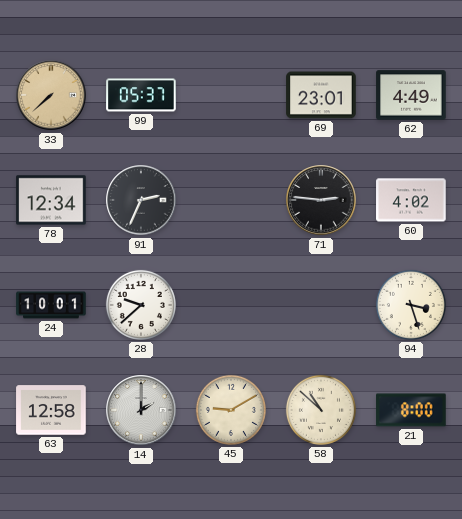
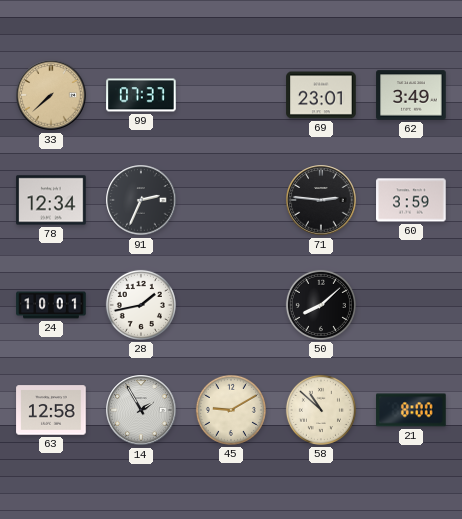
99: 05:37 -> 07:37
62: 4:49 -> 3:49
60: 4:02 -> 3:59
28: 9:38 -> 1:43
50: none -> 8:08
94: 3:27 -> none
14: 2:00 -> 1:55
